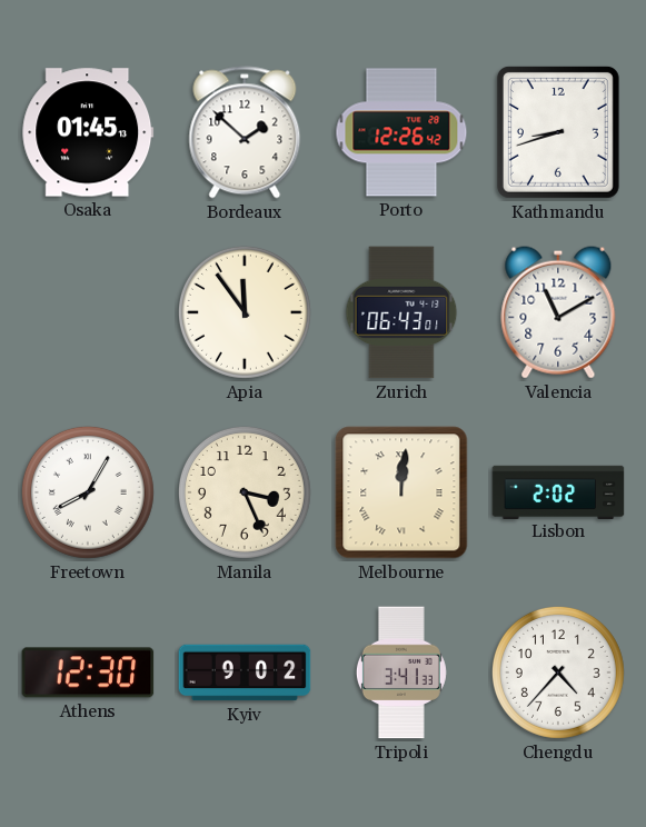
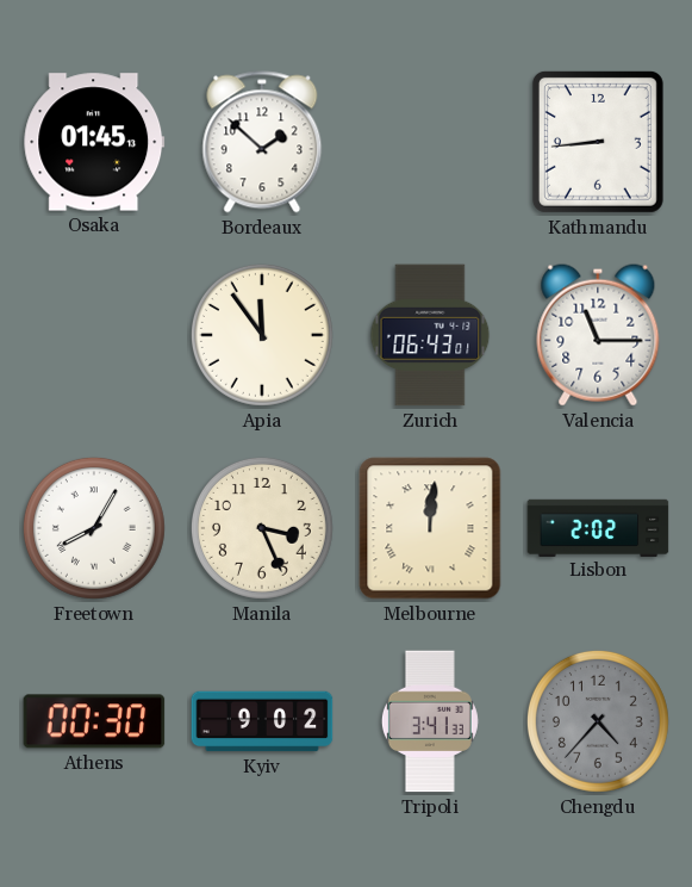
Porto: 12:26 -> none
Kathmandu: 8:42 -> 8:44
Valencia: 11:10 -> 11:15
Athens: 12:30 -> 00:30
Chengdu dial: white -> grey
